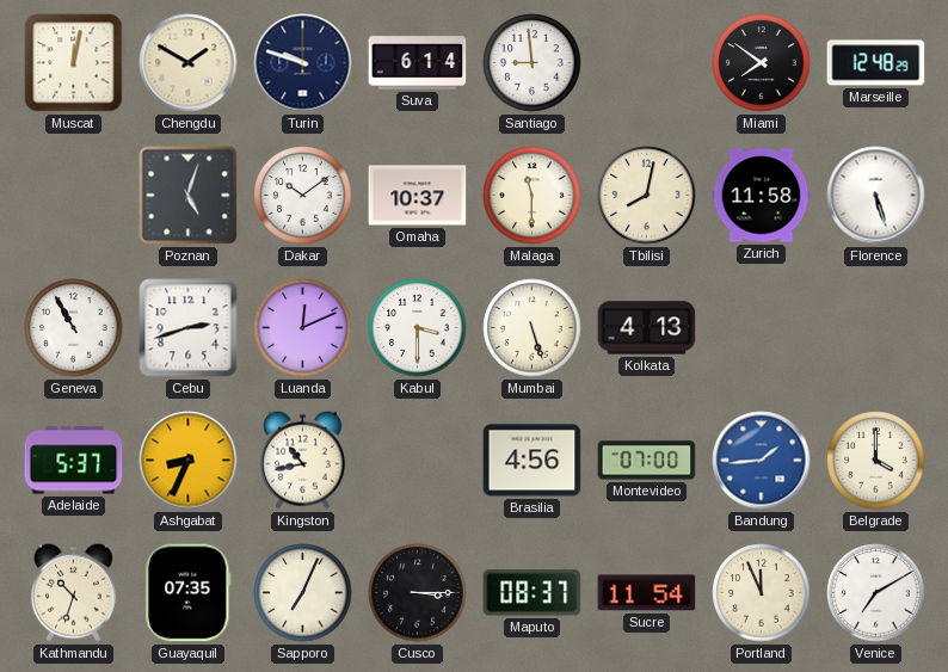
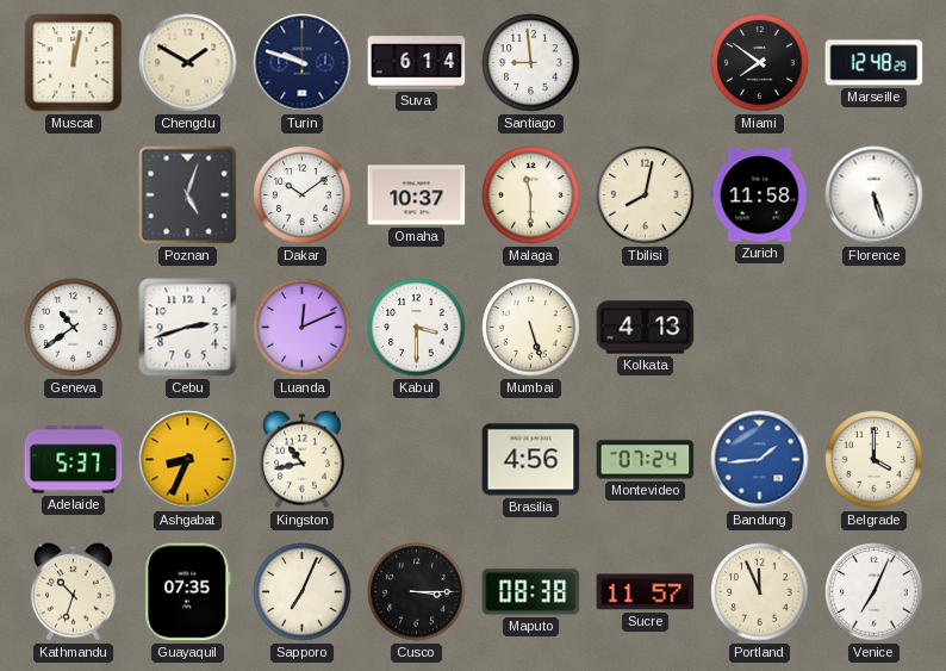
Geneva: 10:55 -> 10:39
Montevideo: 07:00 -> 07:24
Maputo: 08:37 -> 08:38
Sucre: 11:54 -> 11:57
Venice: 7:10 -> 7:04
